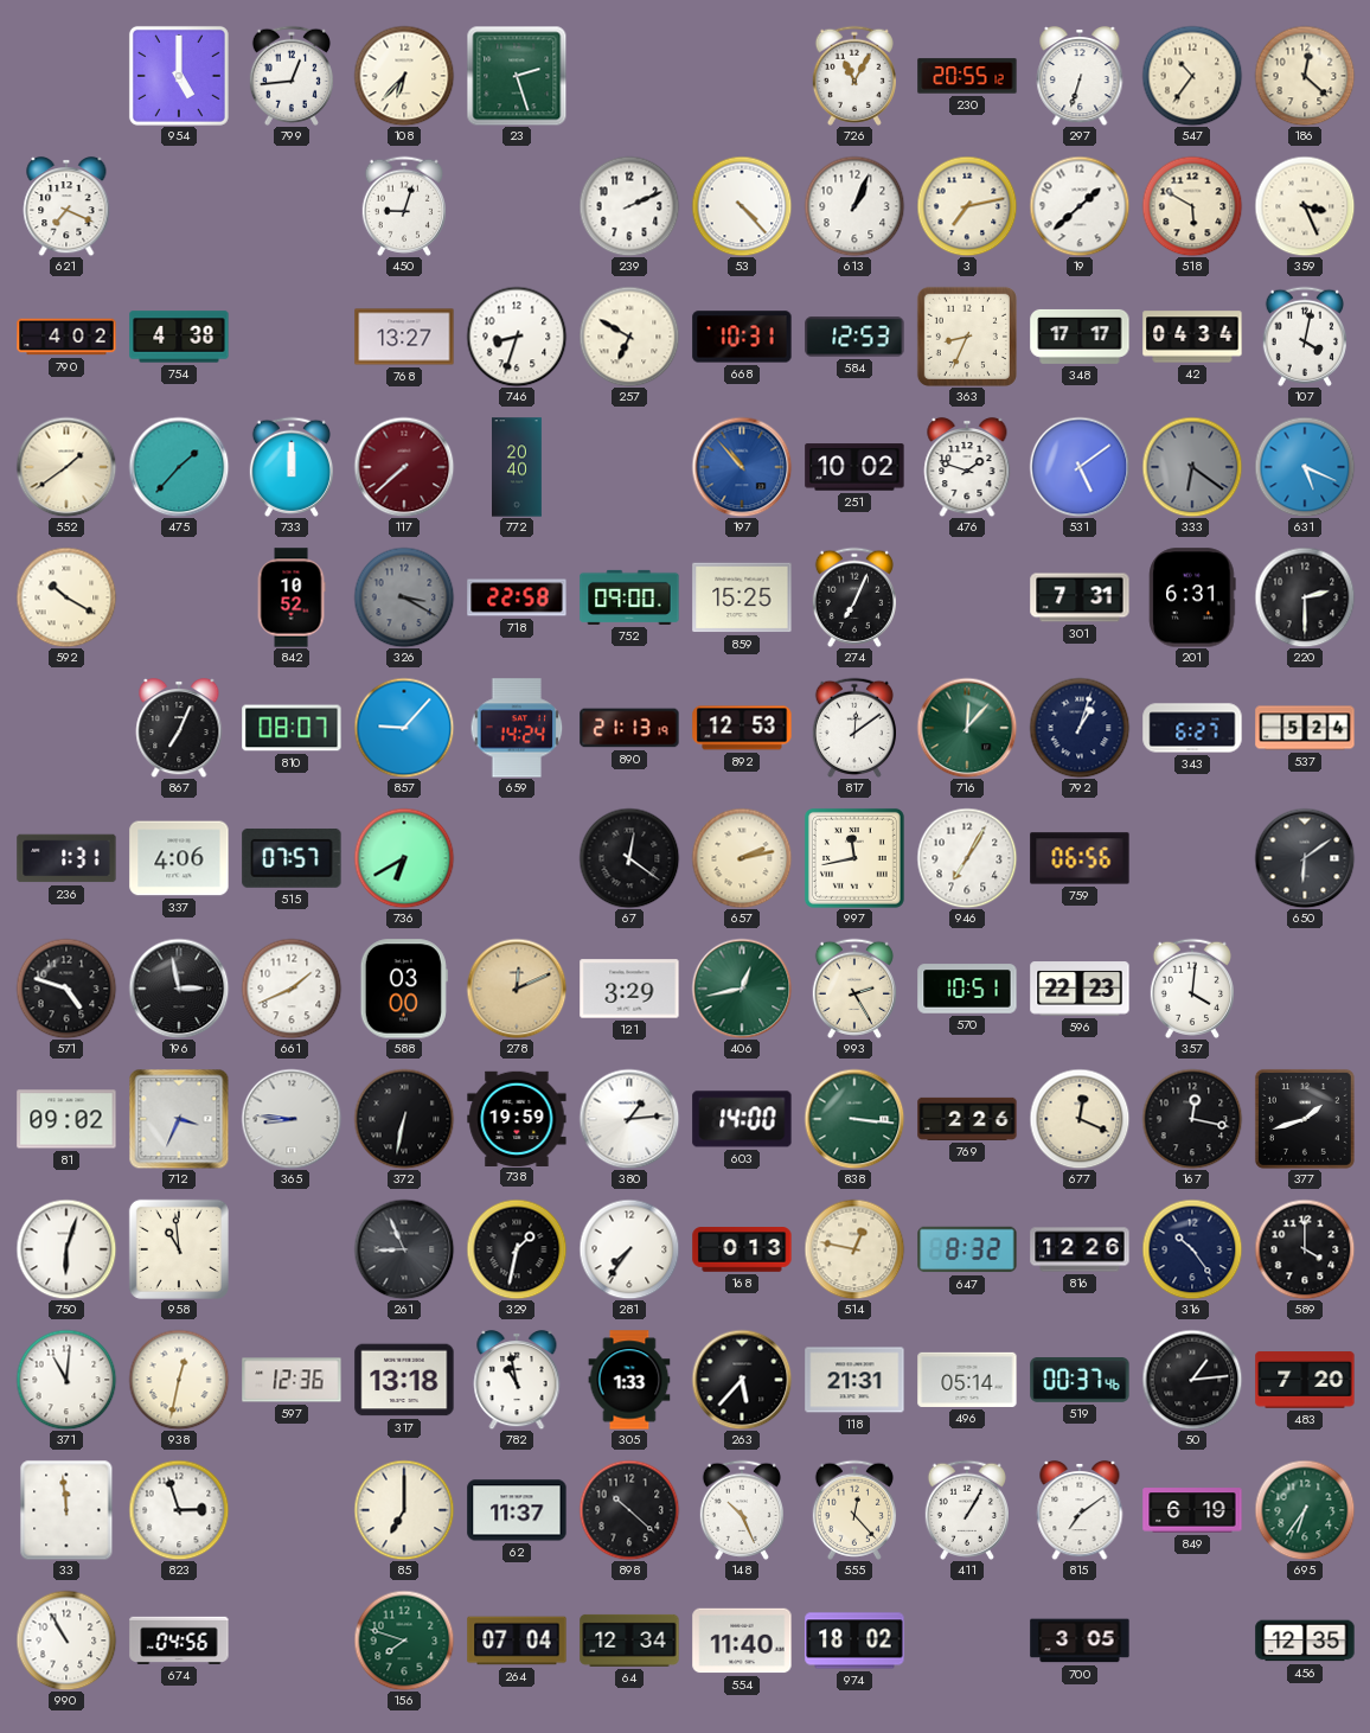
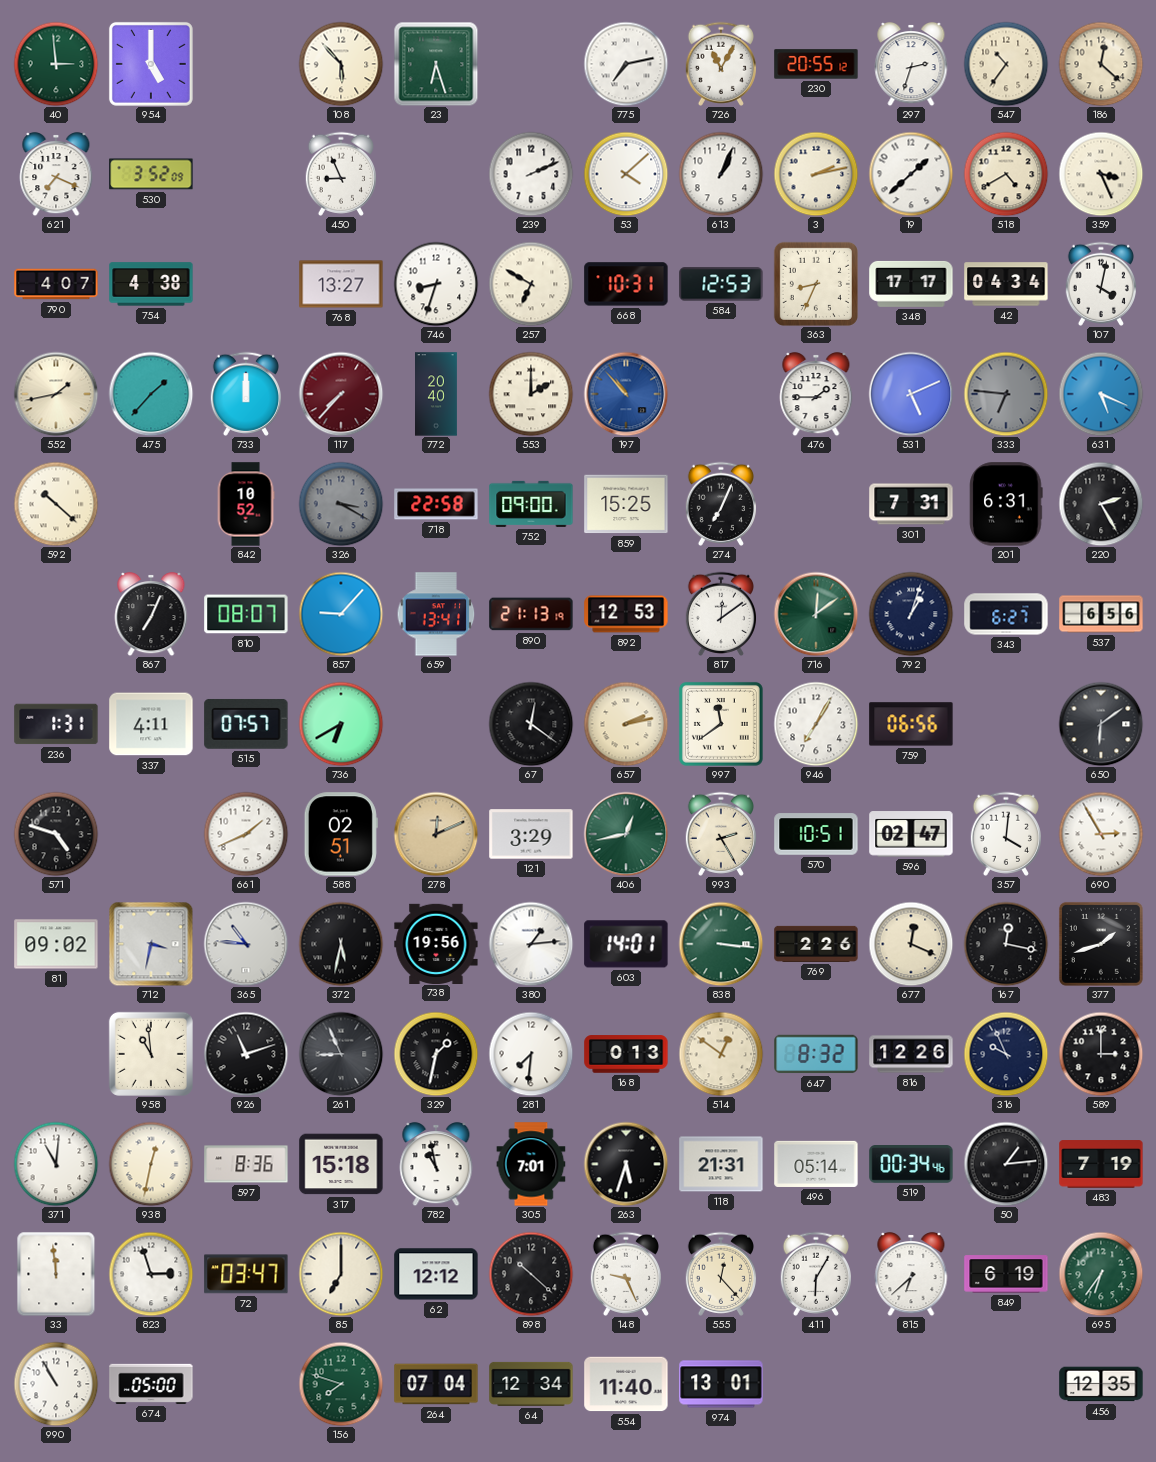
40: none -> 2:59
799: 12:44 -> none
108: 6:37 -> 5:53
23: 2:27 -> 6:27
775: none -> 7:13
297: 6:33 -> 2:33
530: none -> 3:52
450: 9:03 -> 8:56
53: 4:23 -> 4:08
3: 7:13 -> 2:13
518: 5:50 -> 4:40
790: 4:02 -> 4:07
552: 1:39 -> 1:43
117: 7:38 -> 7:37
553: none -> 2:00
251: 10:02 -> none
476: 1:48 -> 1:45
531: 5:09 -> 5:11
333: 6:21 -> 6:46
592: 10:20 -> 10:22
220: 2:30 -> 2:25
659: 14:24 -> 13:41
716: 12:07 -> 12:09
537: 5:24 -> 6:56
337: 4:06 -> 4:11
997: 11:43 -> 11:39
196: 2:58 -> none
588: 03:00 -> 02:51
596: 22:23 -> 02:47
690: none -> 2:55
712: 3:34 -> 3:32
365: 8:46 -> 10:46
372: 6:32 -> 5:32
738: 19:59 -> 19:56
603: 14:00 -> 14:01
750: 6:03 -> none
926: none -> 11:12
281: 7:36 -> 7:31
514: 12:47 -> 12:51
316: 10:24 -> 9:56
589: 4:00 -> 3:00
597: 12:36 -> 8:36
317: 13:18 -> 15:18
305: 1:33 -> 7:01
263: 5:37 -> 5:33
519: 00:37 -> 00:34
483: 7:20 -> 7:19
72: none -> 03:47
62: 11:37 -> 12:12
148: 10:26 -> 9:26
411: 1:05 -> 6:05
815: 7:09 -> 6:38
674: 04:56 -> 05:00
974: 18:02 -> 13:01
700: 3:05 -> none
